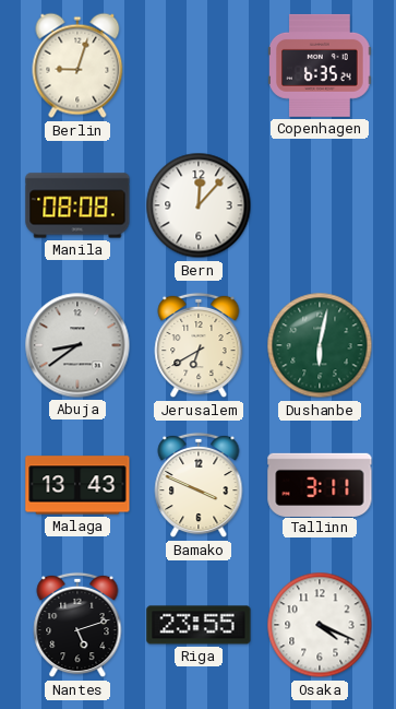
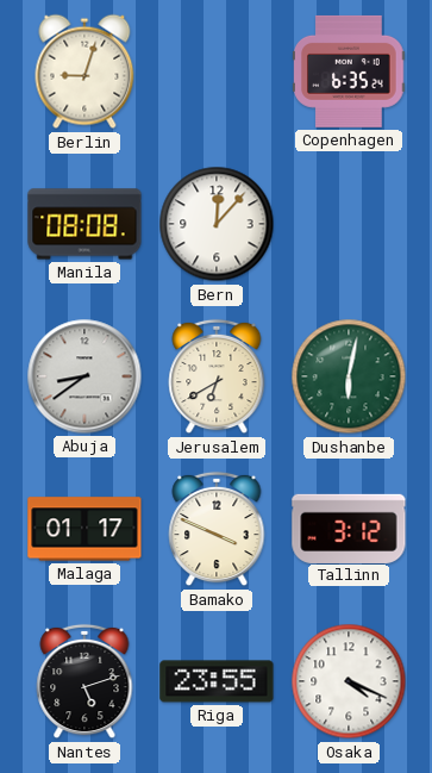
Malaga: 13:43 -> 01:17
Tallinn: 3:11 -> 3:12
